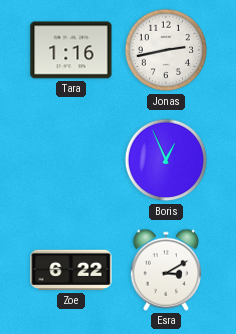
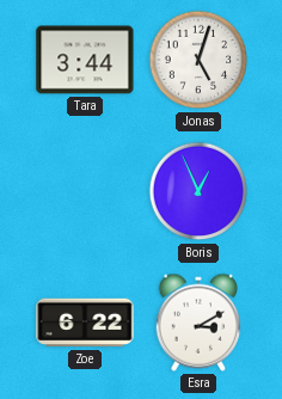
Tara: 1:16 -> 3:44
Jonas: 2:43 -> 5:03
